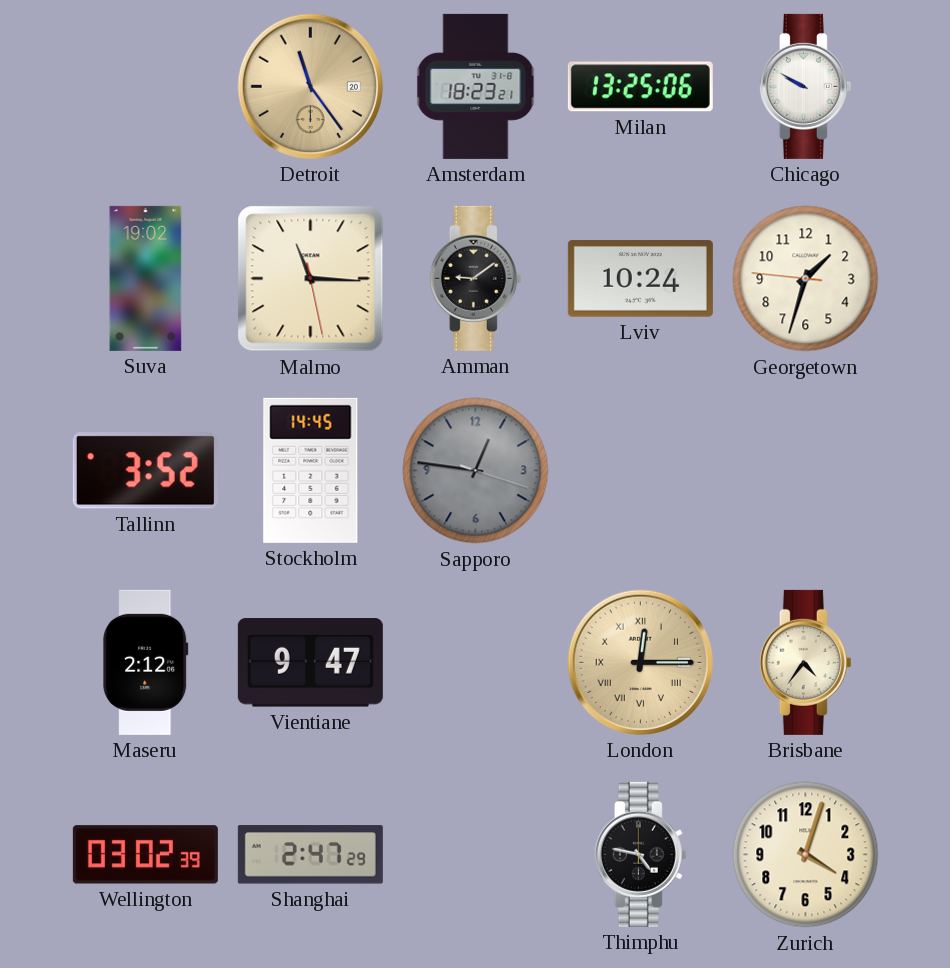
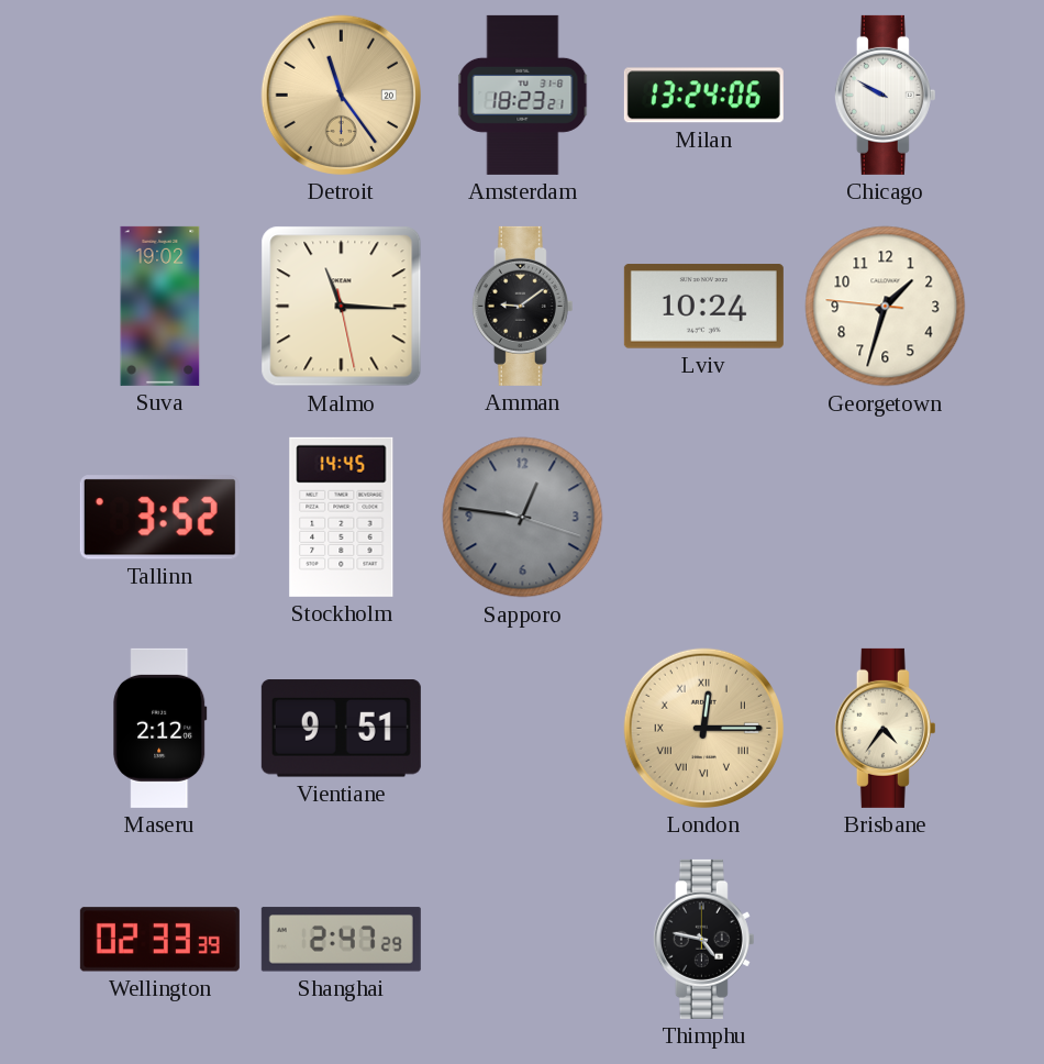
Milan: 13:25 -> 13:24
Vientiane: 9:47 -> 9:51
Wellington: 03:02 -> 02:33
Zurich: 4:03 -> none
